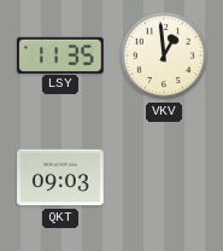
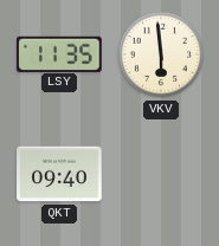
VKV: 12:59 -> 5:59
QKT: 09:03 -> 09:40
